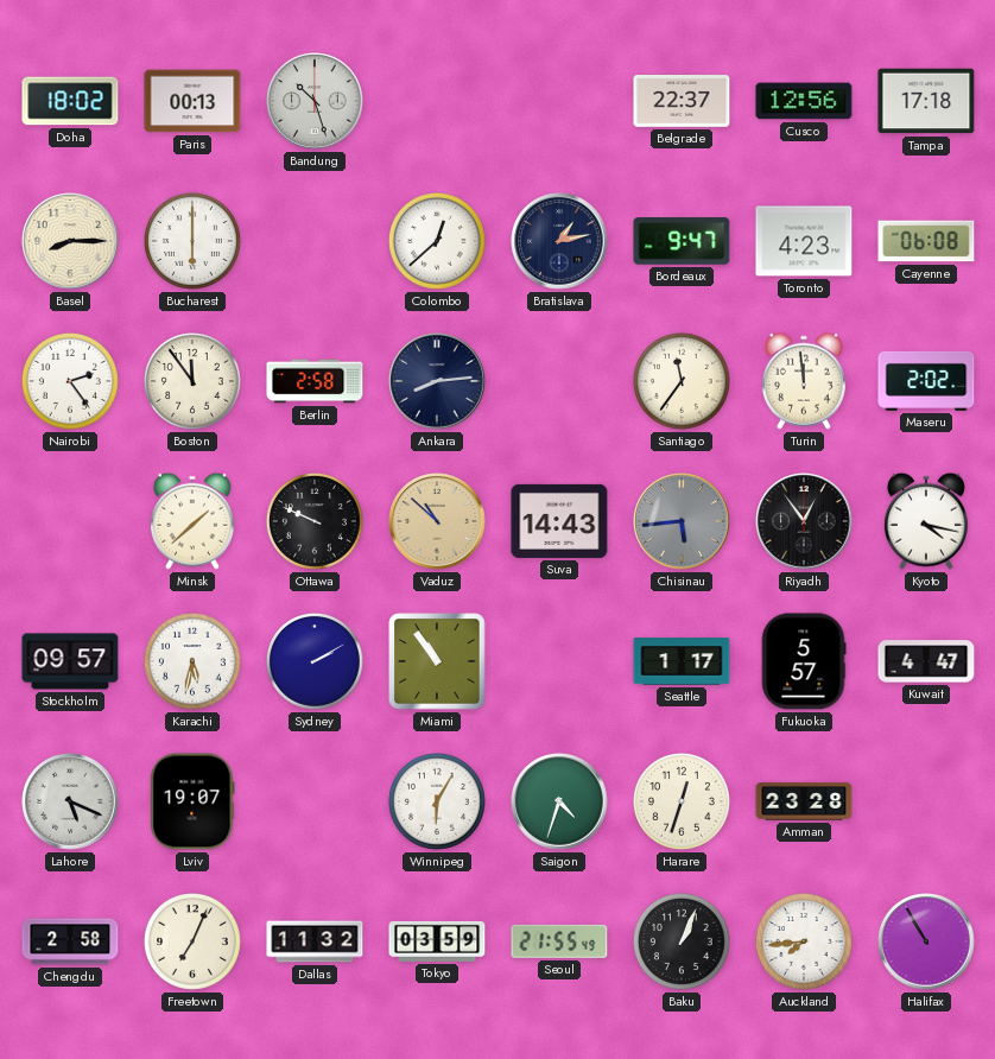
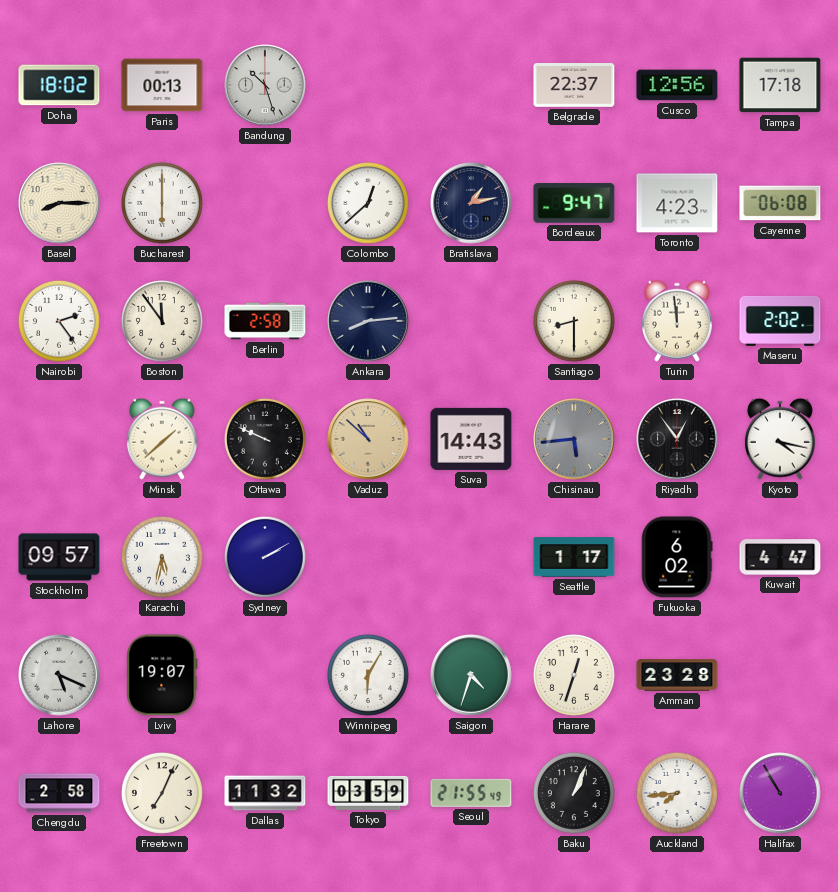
Santiago: 11:36 -> 8:30
Miami: 10:54 -> none
Fukuoka: 5:57 -> 6:02
